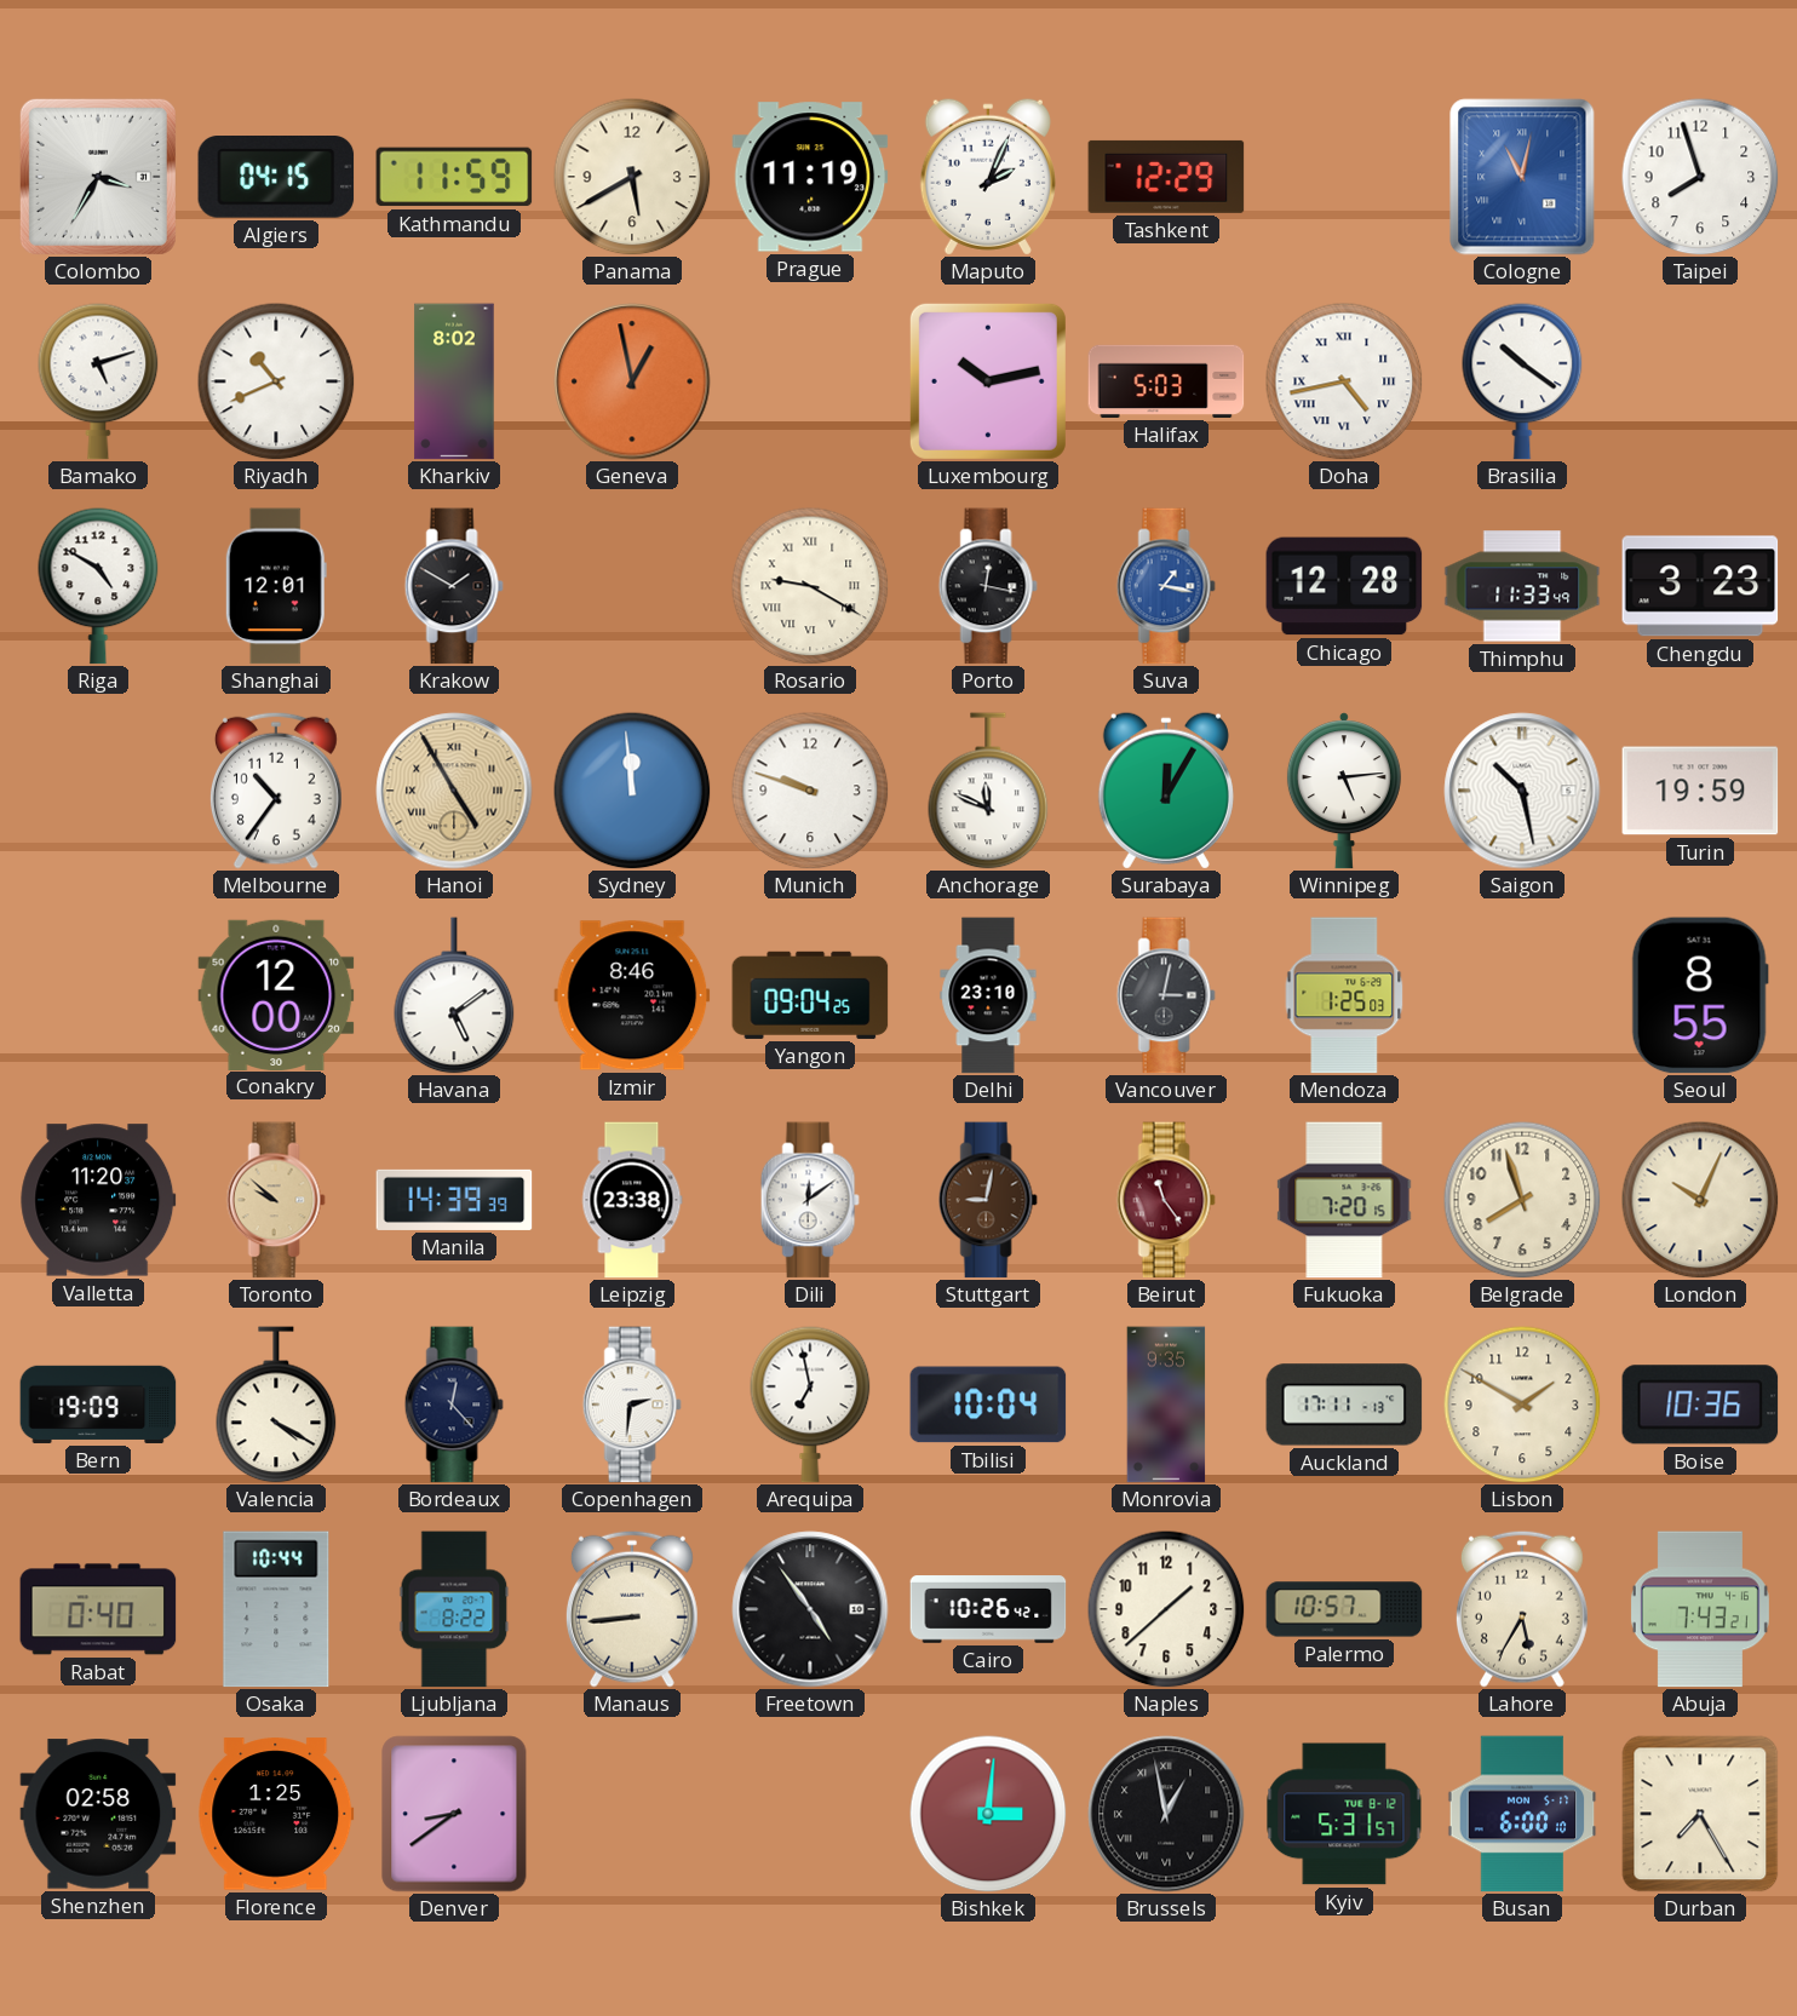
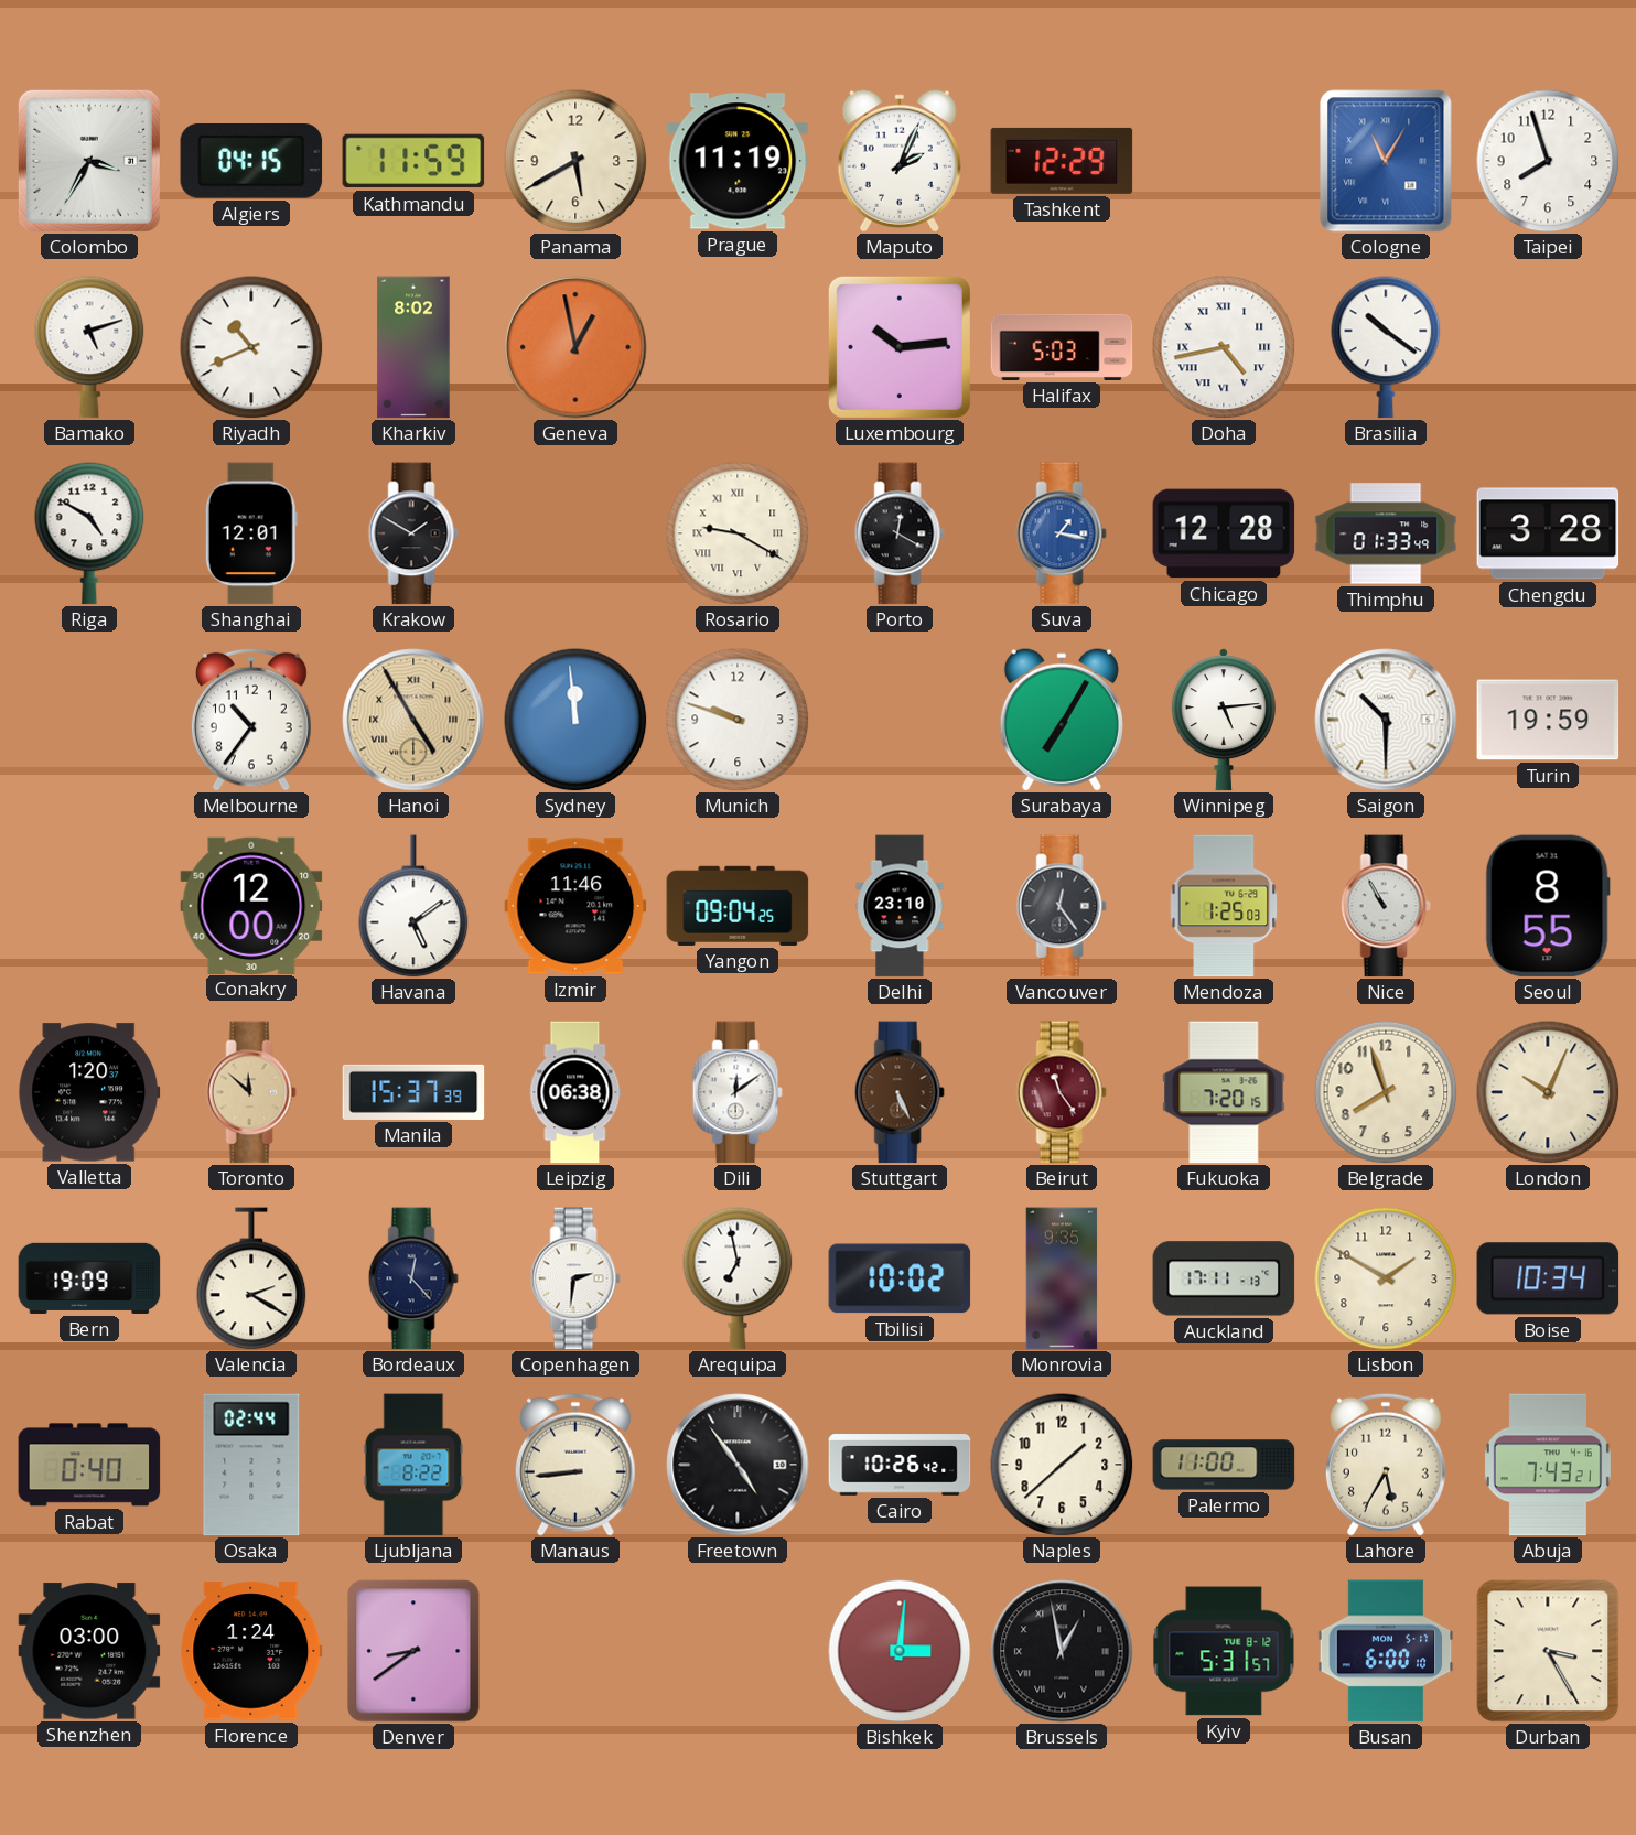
Cologne: 11:02 -> 11:05
Luxembourg: 10:13 -> 10:14
Porto: 12:17 -> 12:20
Thimphu: 11:33 -> 01:33
Chengdu: 3:23 -> 3:28
Anchorage: 11:49 -> none
Surabaya: 12:05 -> 7:05
Saigon: 10:28 -> 10:30
Izmir: 8:46 -> 11:46
Vancouver: 3:02 -> 12:24
Nice: none -> 10:55
Valletta: 11:20 -> 1:20
Toronto: 9:52 -> 11:52
Manila: 14:39 -> 15:37
Leipzig: 23:38 -> 06:38
Stuttgart: 9:02 -> 5:26
Valencia: 4:20 -> 2:20
Tbilisi: 10:04 -> 10:02
Boise: 10:36 -> 10:34
Osaka: 10:44 -> 02:44
Palermo: 10:57 -> 11:00
Shenzhen: 02:58 -> 03:00
Florence: 1:25 -> 1:24
Durban: 7:25 -> 3:25
